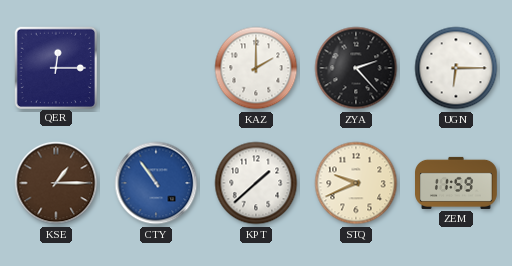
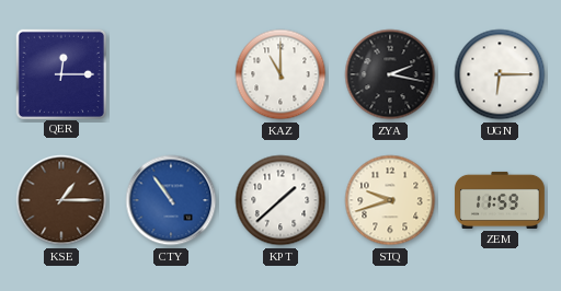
KAZ: 2:00 -> 11:00
ZYA: 2:23 -> 2:17
STQ: 9:41 -> 9:42
